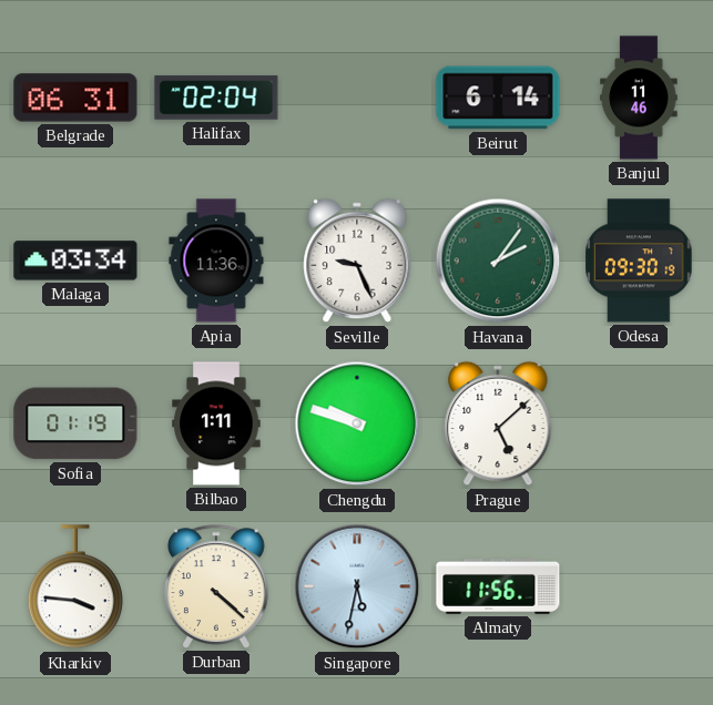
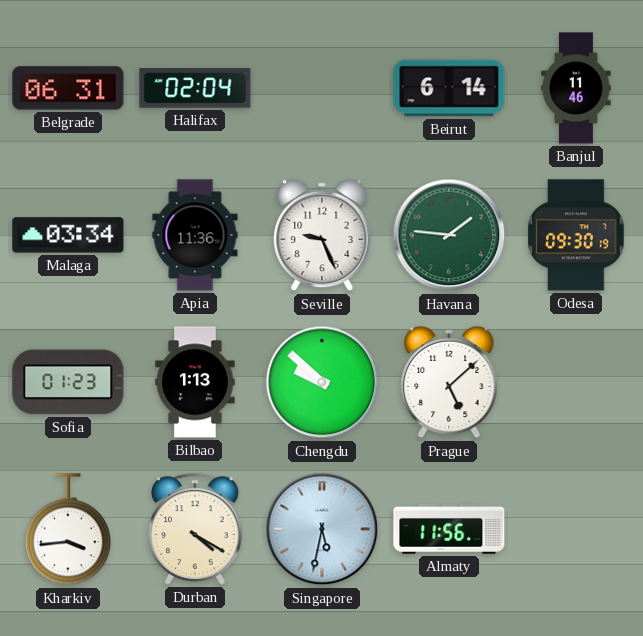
Havana: 2:06 -> 1:46
Sofia: 01:19 -> 01:23
Bilbao: 1:11 -> 1:13
Chengdu: 9:48 -> 9:52
Kharkiv: 3:46 -> 3:44
Durban: 4:22 -> 4:20
